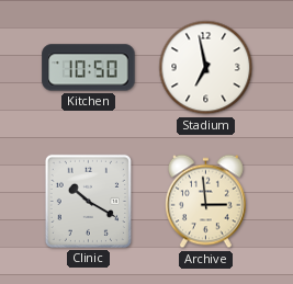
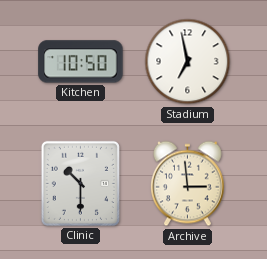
Clinic: 10:20 -> 10:30
